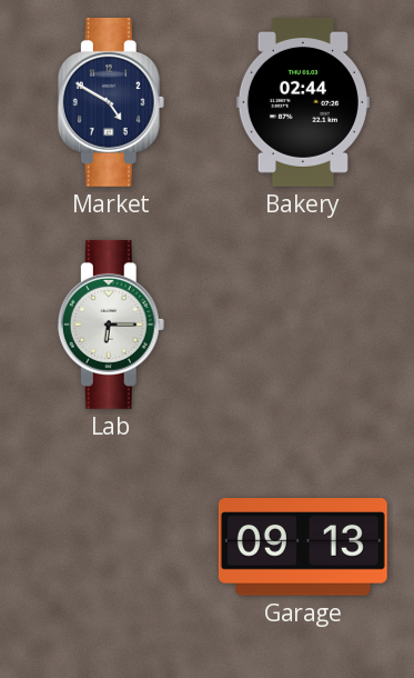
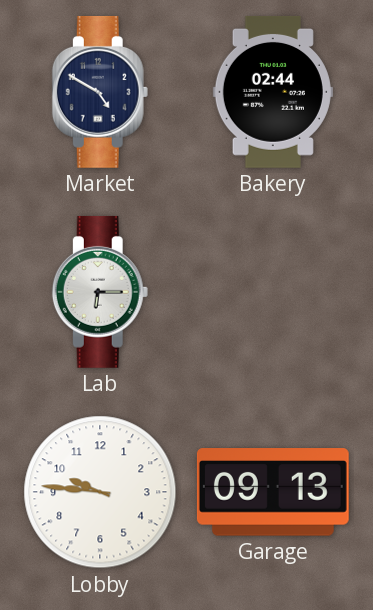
Lobby: none -> 9:46
